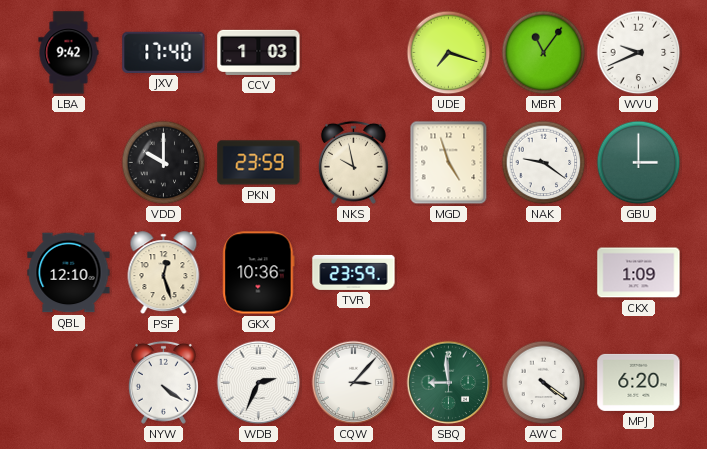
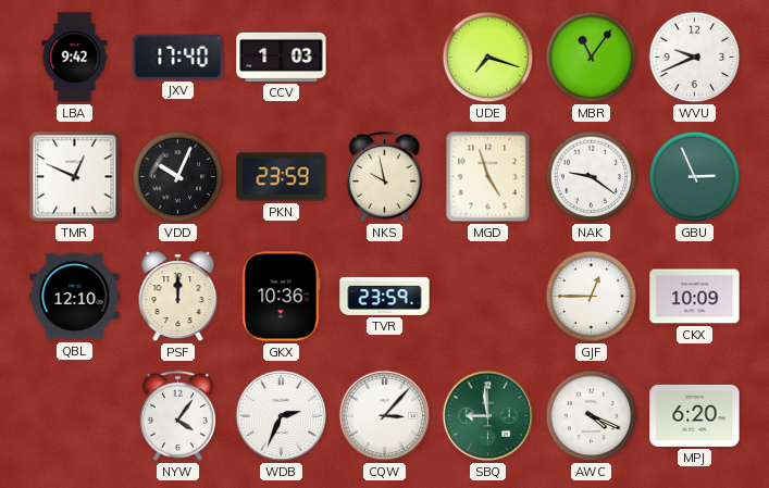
TMR: none -> 12:49
VDD: 10:00 -> 10:04
GBU: 3:00 -> 2:56
PSF: 12:27 -> 12:00
GJF: none -> 12:45
CKX: 1:09 -> 10:09
NYW: 4:21 -> 4:06
AWC: 4:21 -> 4:19
